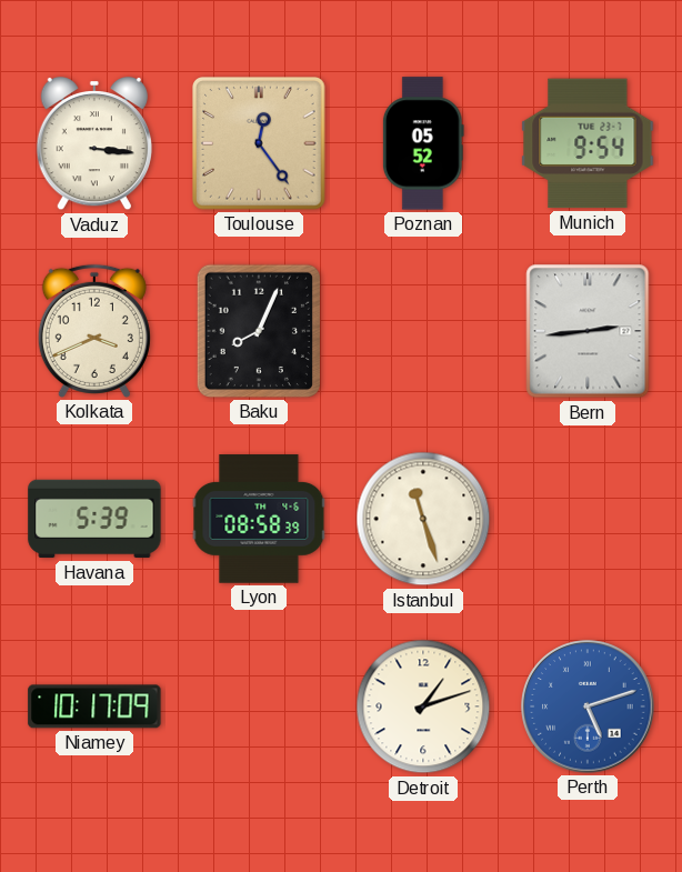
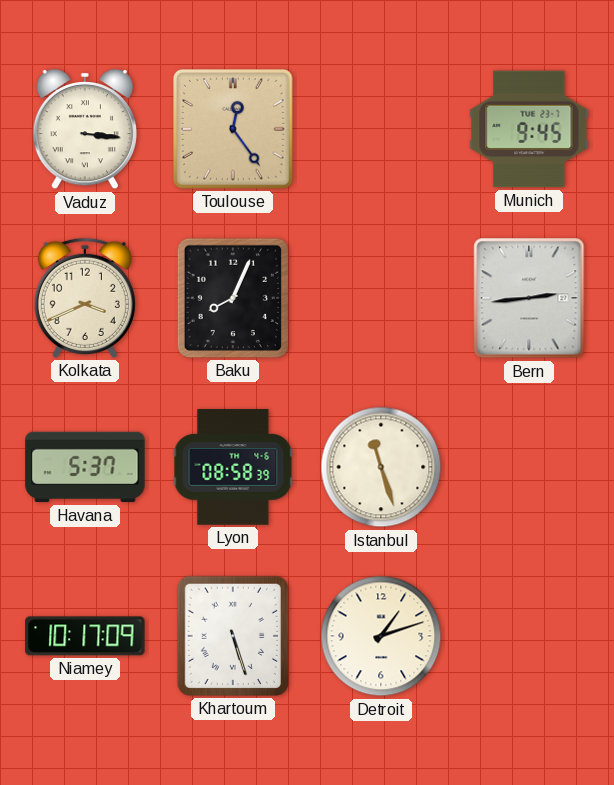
Poznan: 05:52 -> none
Munich: 9:54 -> 9:45
Havana: 5:39 -> 5:37
Khartoum: none -> 5:27
Perth: 5:12 -> none
